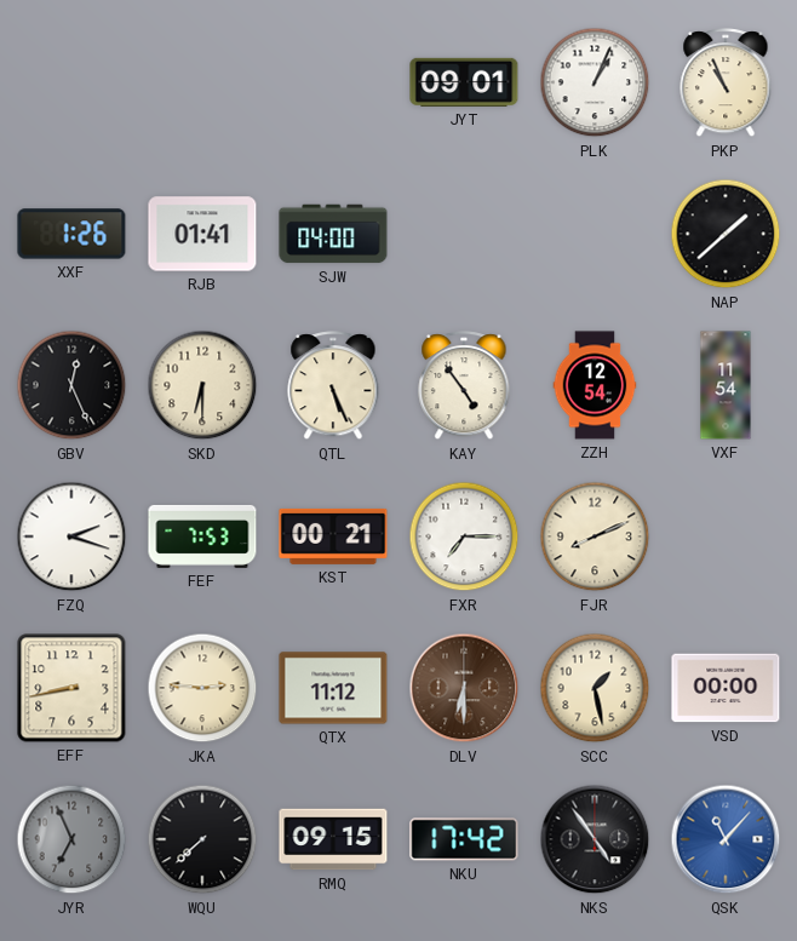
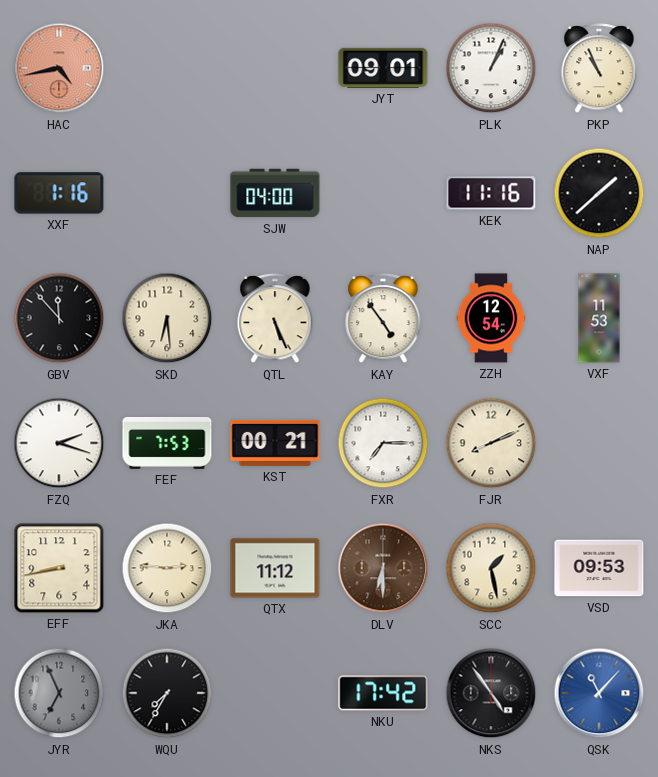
HAC: none -> 4:43
XXF: 1:26 -> 1:16
RJB: 01:41 -> none
KEK: none -> 11:16
GBV: 12:26 -> 11:53
SKD: 6:30 -> 6:29
VXF: 11:54 -> 11:53
VSD: 00:00 -> 09:53
WQU: 7:38 -> 7:35
RMQ: 09:15 -> none
